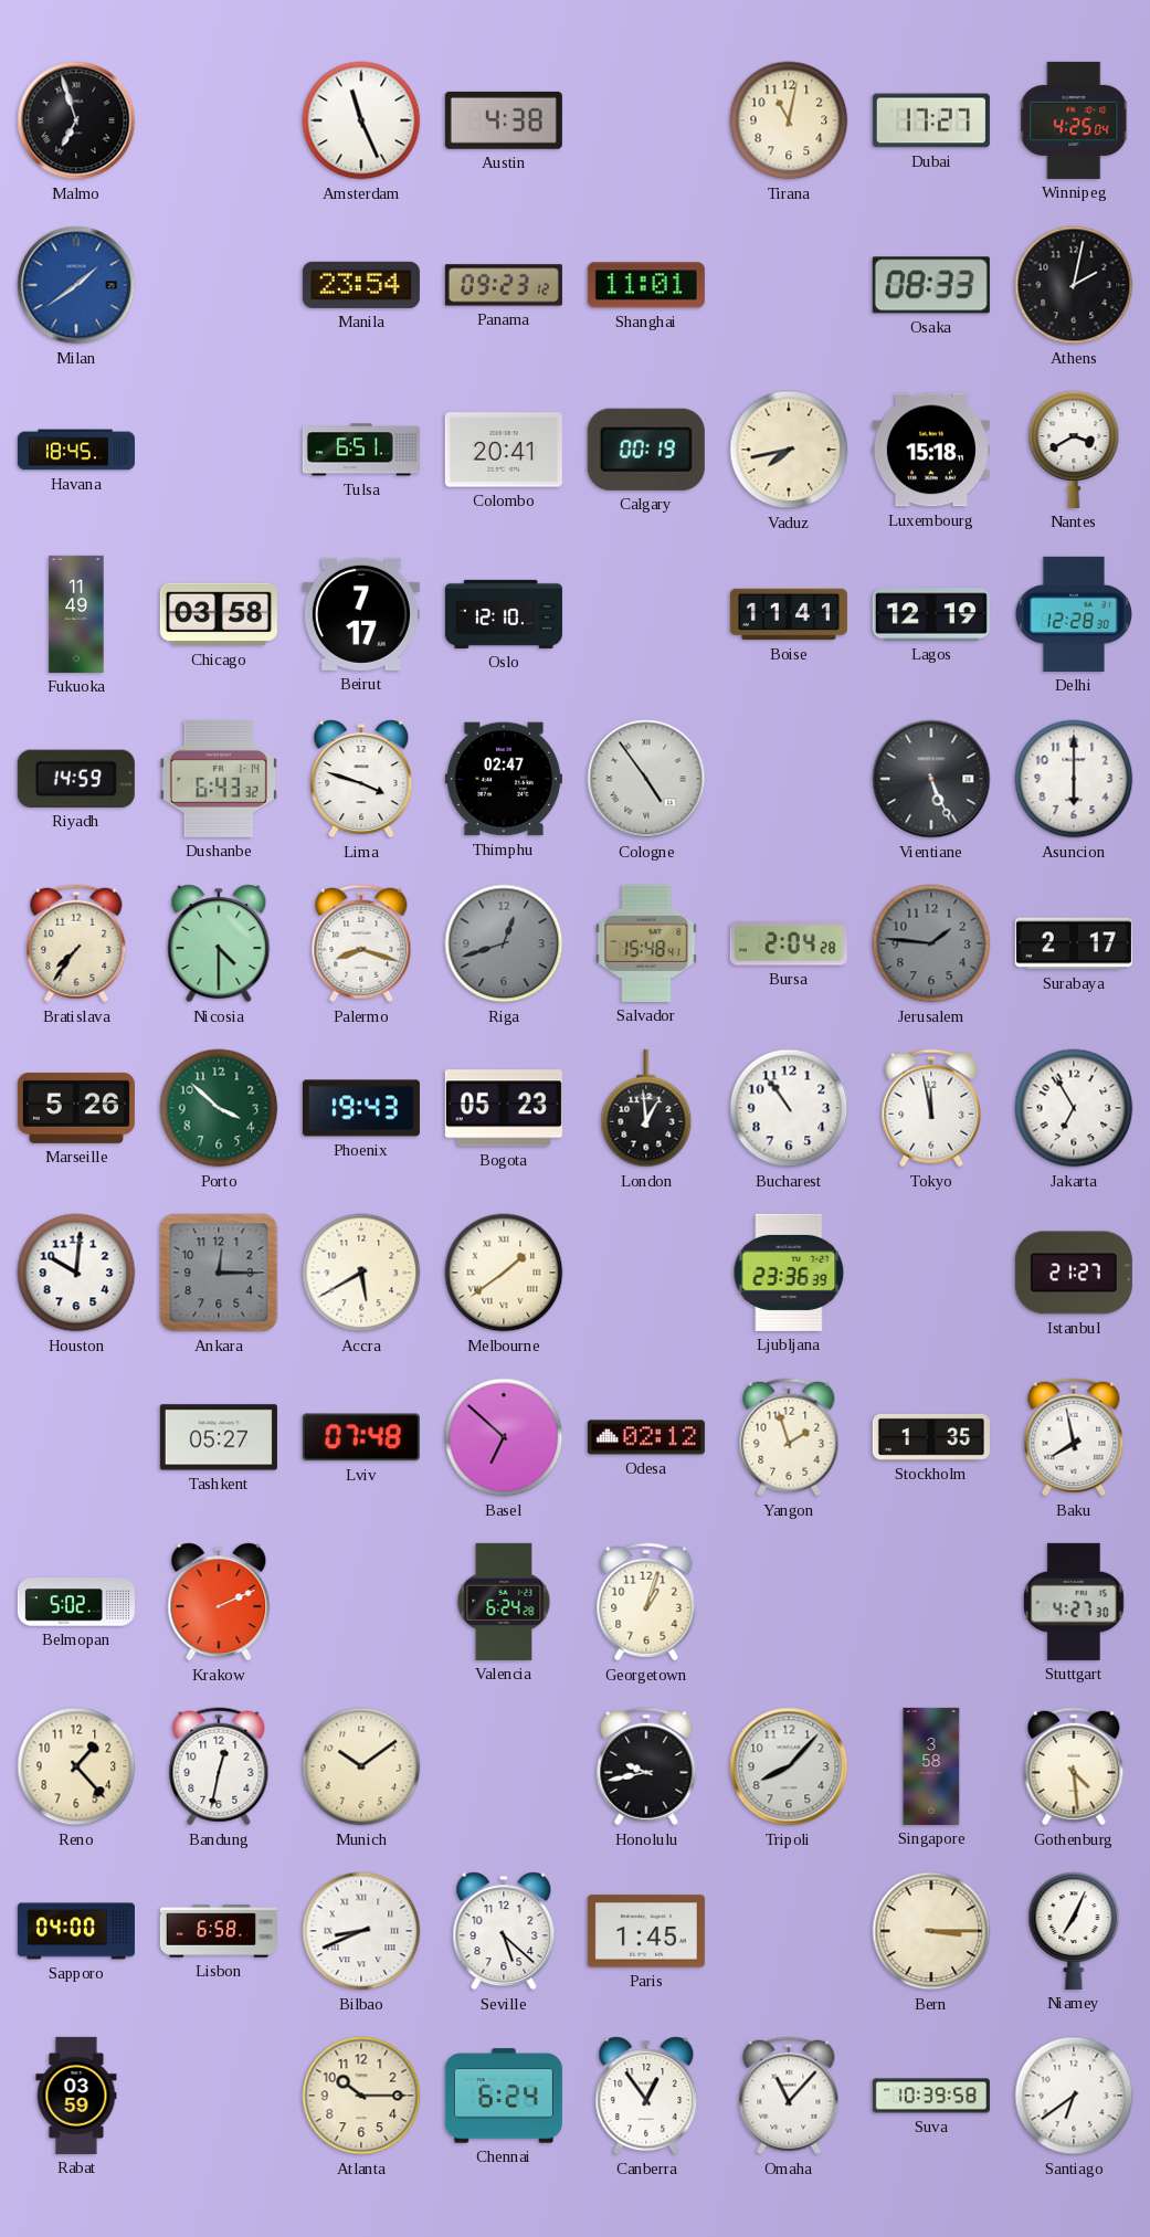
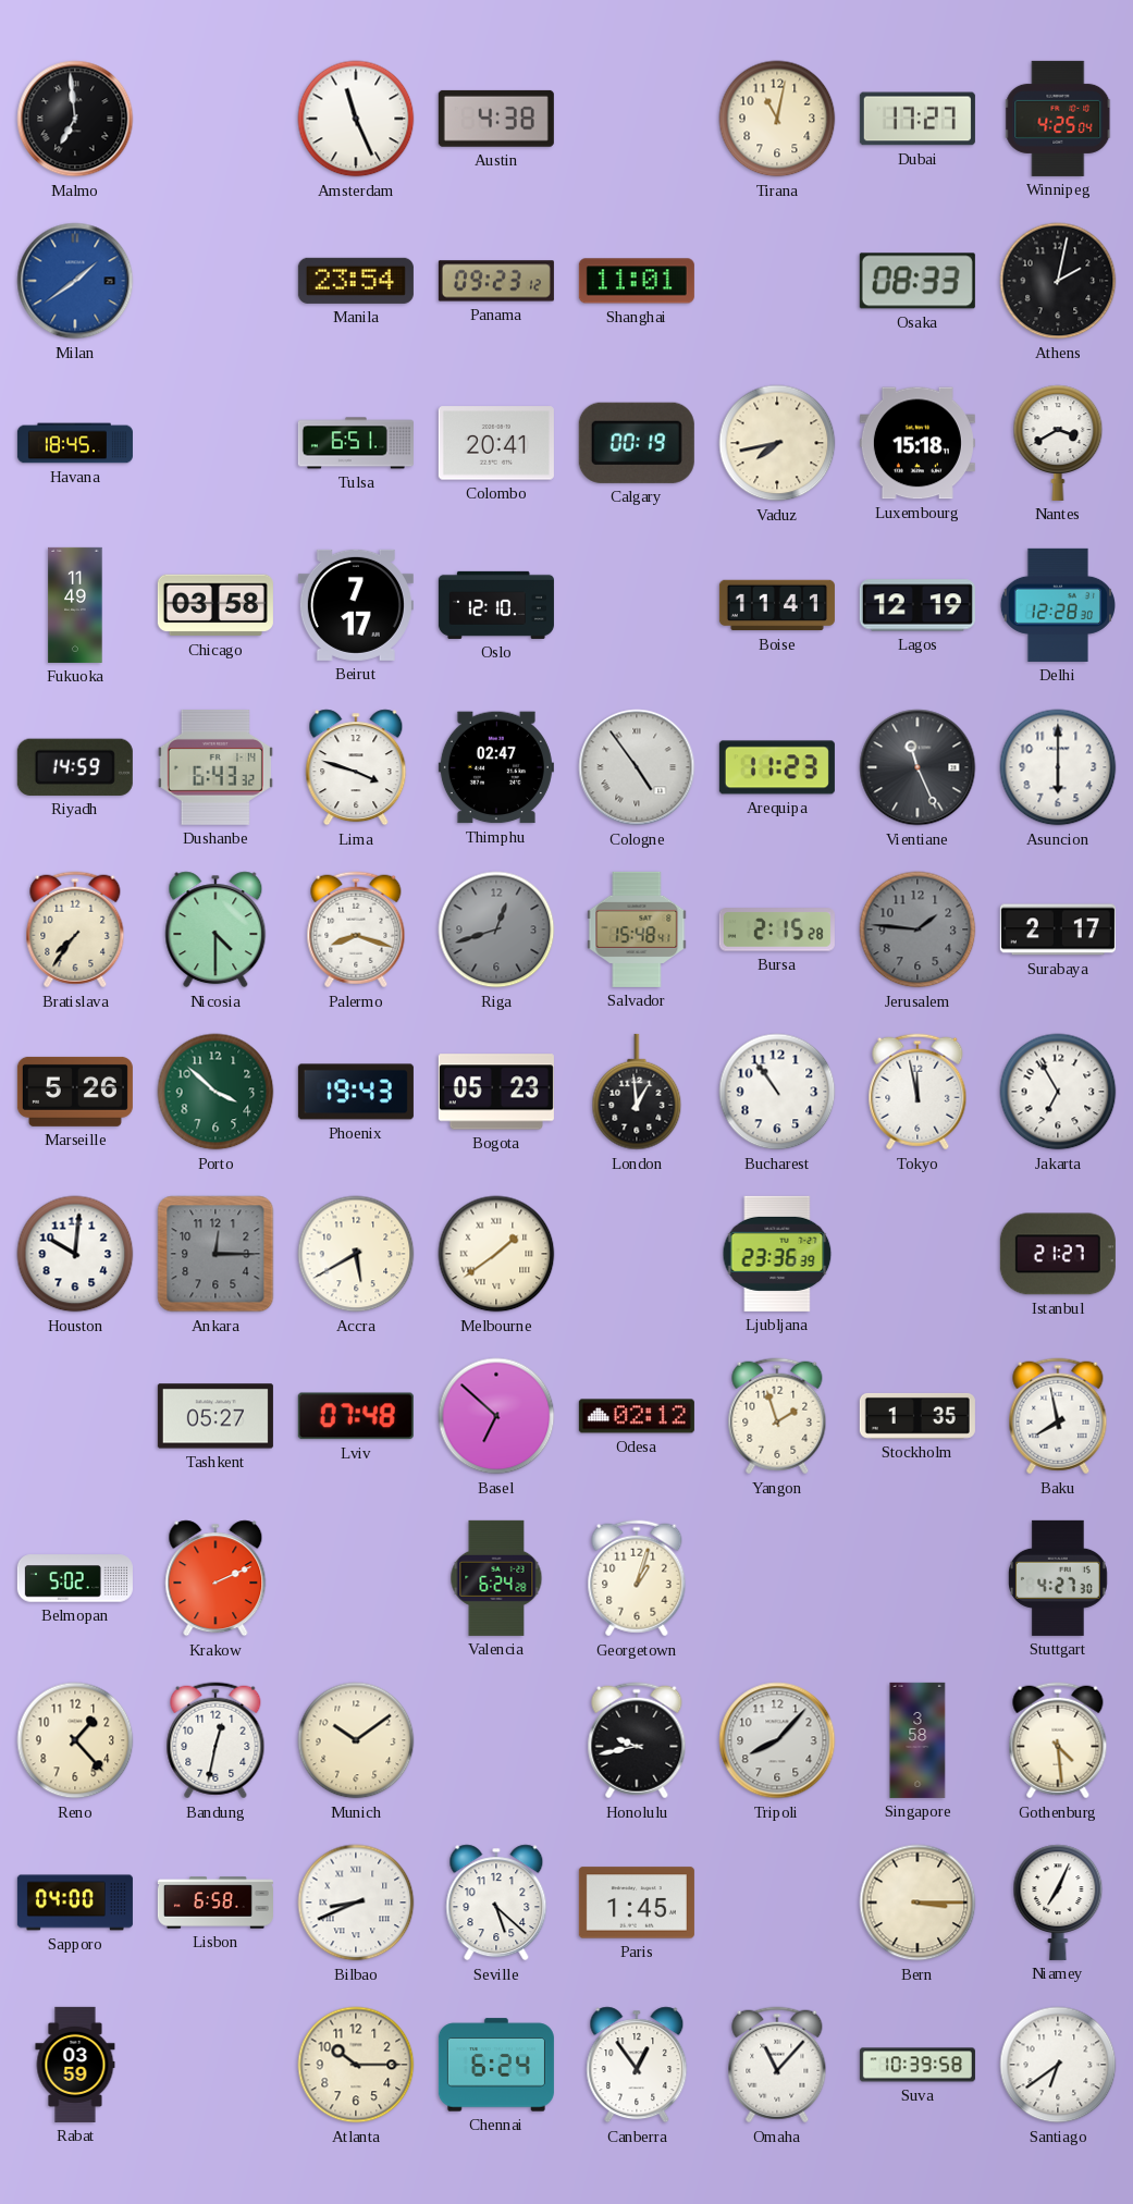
Malmo: 6:57 -> 6:59
Arequipa: none -> 11:23
Vientiane: 5:26 -> 11:26
Bursa: 2:04 -> 2:15
